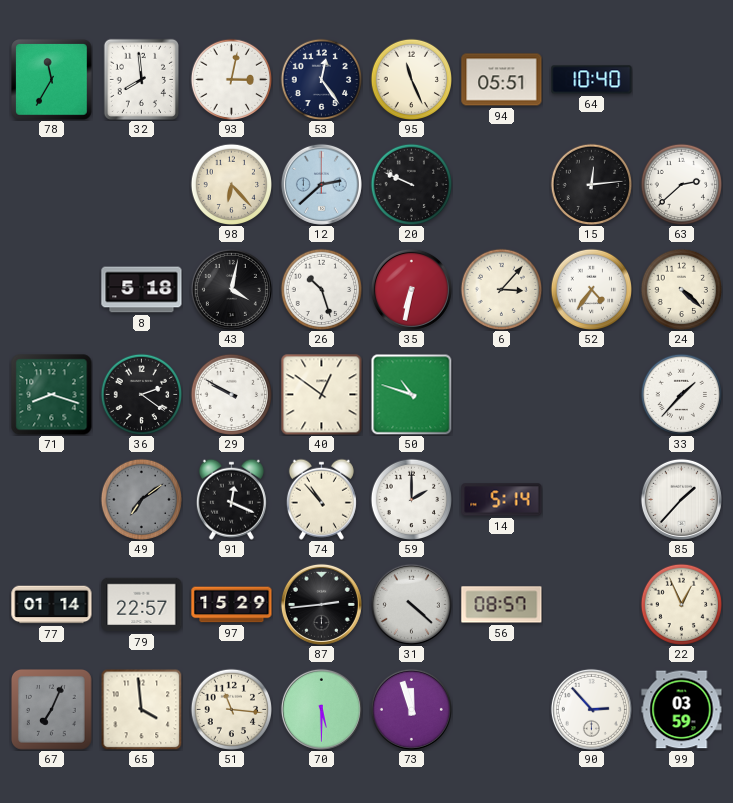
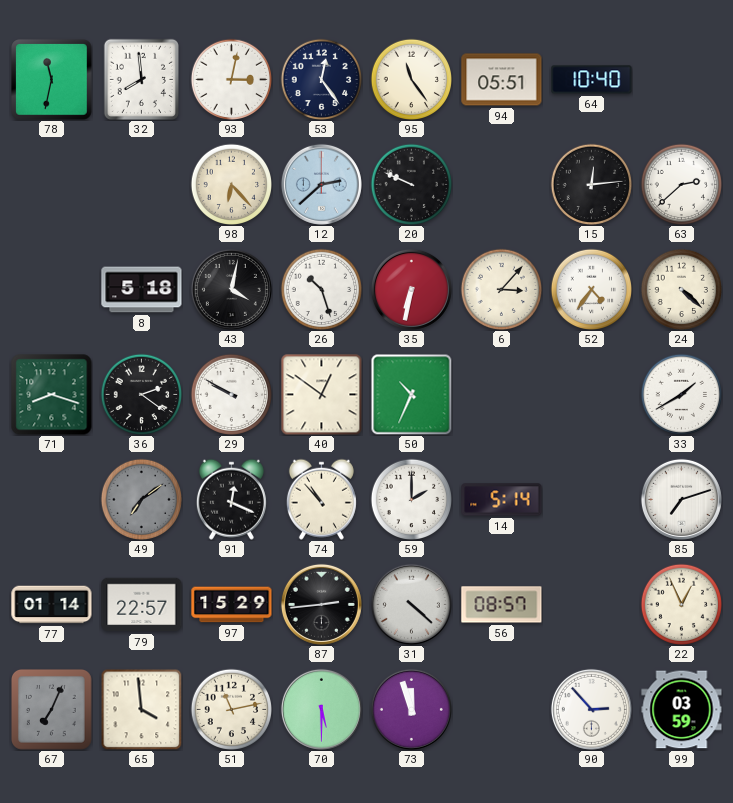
78: 11:35 -> 11:32
95: 11:26 -> 11:24
50: 10:48 -> 10:34
33: 1:37 -> 1:40
85: 1:37 -> 7:12
51: 11:16 -> 11:13
